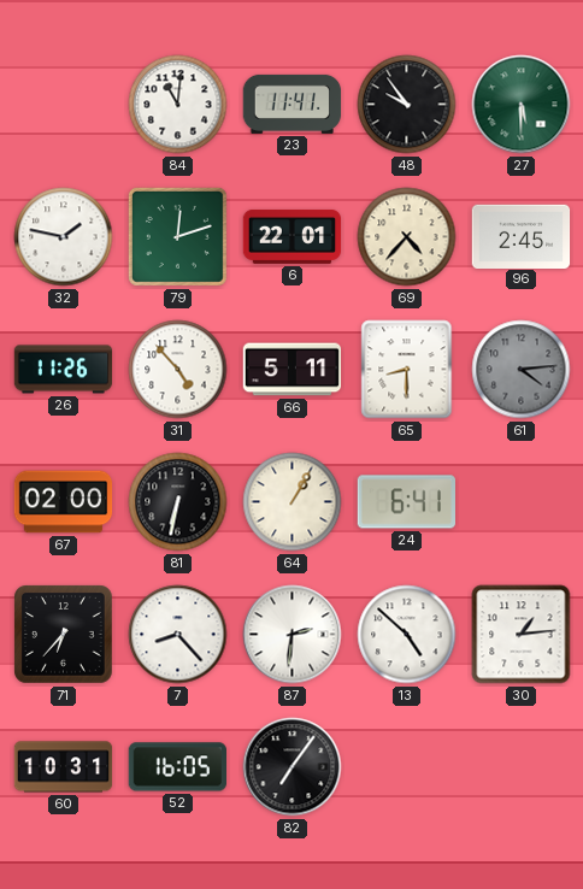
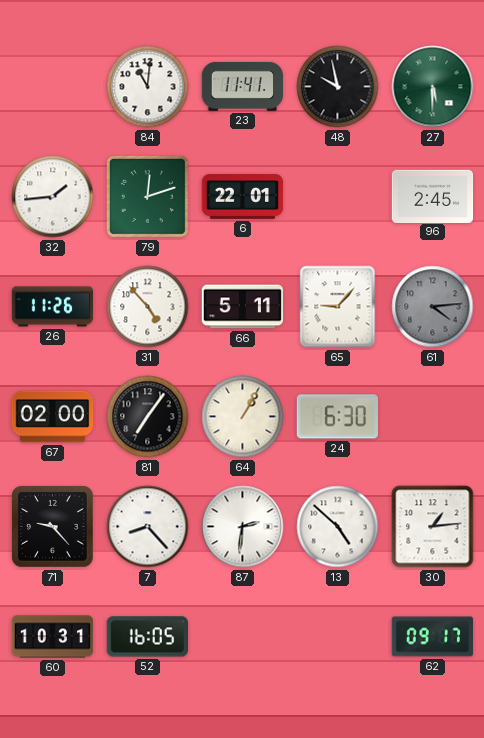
48: 9:54 -> 9:58
32: 1:47 -> 1:44
69: 4:37 -> none
65: 8:30 -> 9:07
81: 6:32 -> 7:06
24: 6:41 -> 6:30
71: 6:37 -> 9:23
82: 7:06 -> none
62: none -> 09:17
